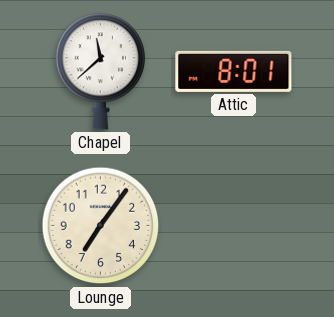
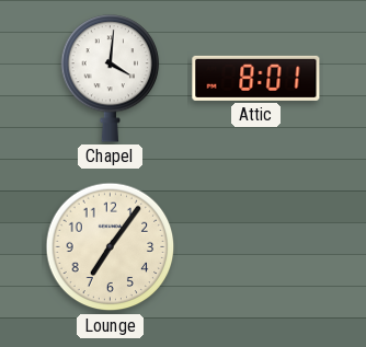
Chapel: 11:38 -> 4:01
